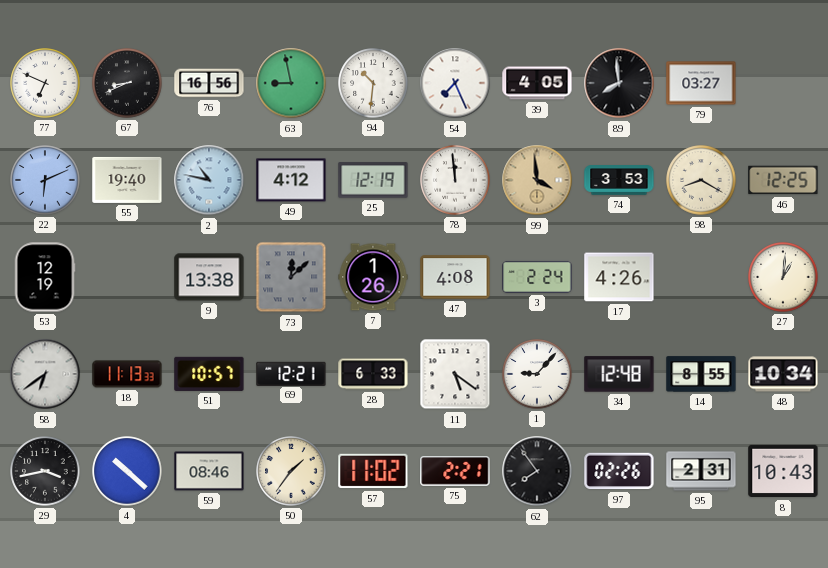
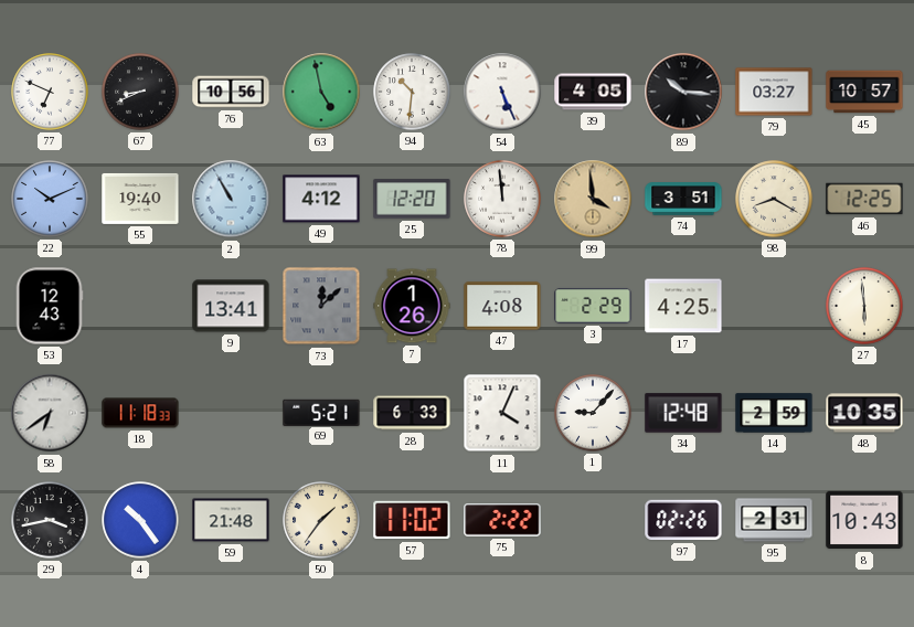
76: 16:56 -> 10:56
63: 8:58 -> 4:58
54: 7:26 -> 5:26
89: 7:59 -> 10:16
45: none -> 10:57
22: 6:11 -> 10:11
2: 10:47 -> 10:55
25: 12:19 -> 12:20
74: 3:53 -> 3:51
53: 12:19 -> 12:43
9: 13:38 -> 13:41
3: 2:24 -> 2:29
17: 4:26 -> 4:25
27: 1:01 -> 5:59
18: 11:13 -> 11:18
51: 10:57 -> none
69: 12:21 -> 5:21
11: 5:21 -> 4:04
14: 8:55 -> 2:59
48: 10:34 -> 10:35
4: 10:22 -> 10:24
59: 08:46 -> 21:48
75: 2:21 -> 2:22
62: 7:54 -> none
